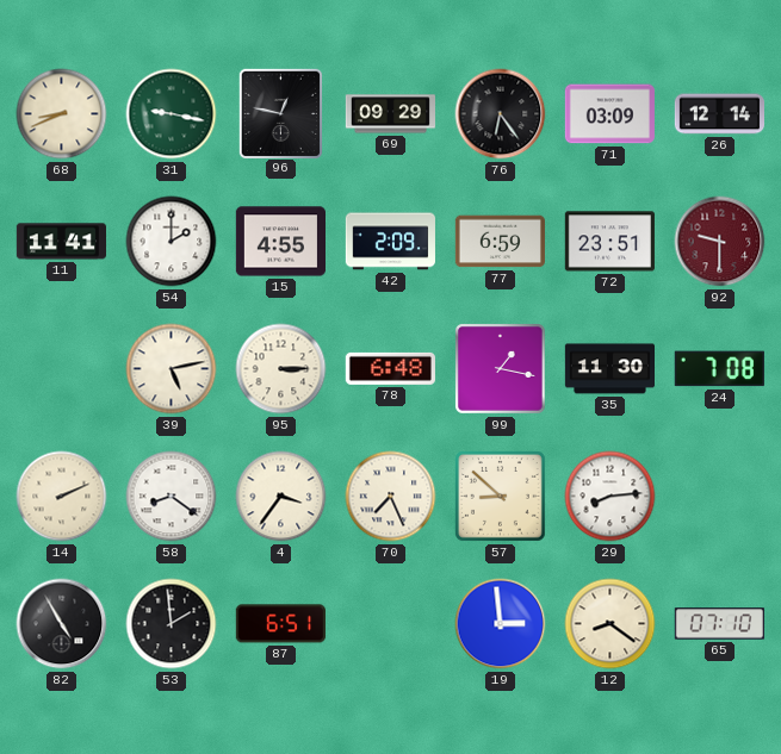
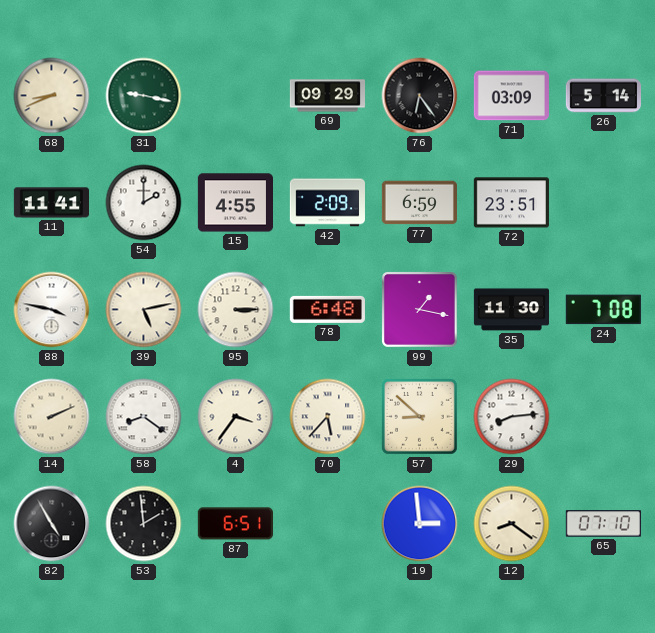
96: 12:47 -> none
26: 12:14 -> 5:14
92: 9:30 -> none
88: none -> 3:47
70: 7:26 -> 5:37
